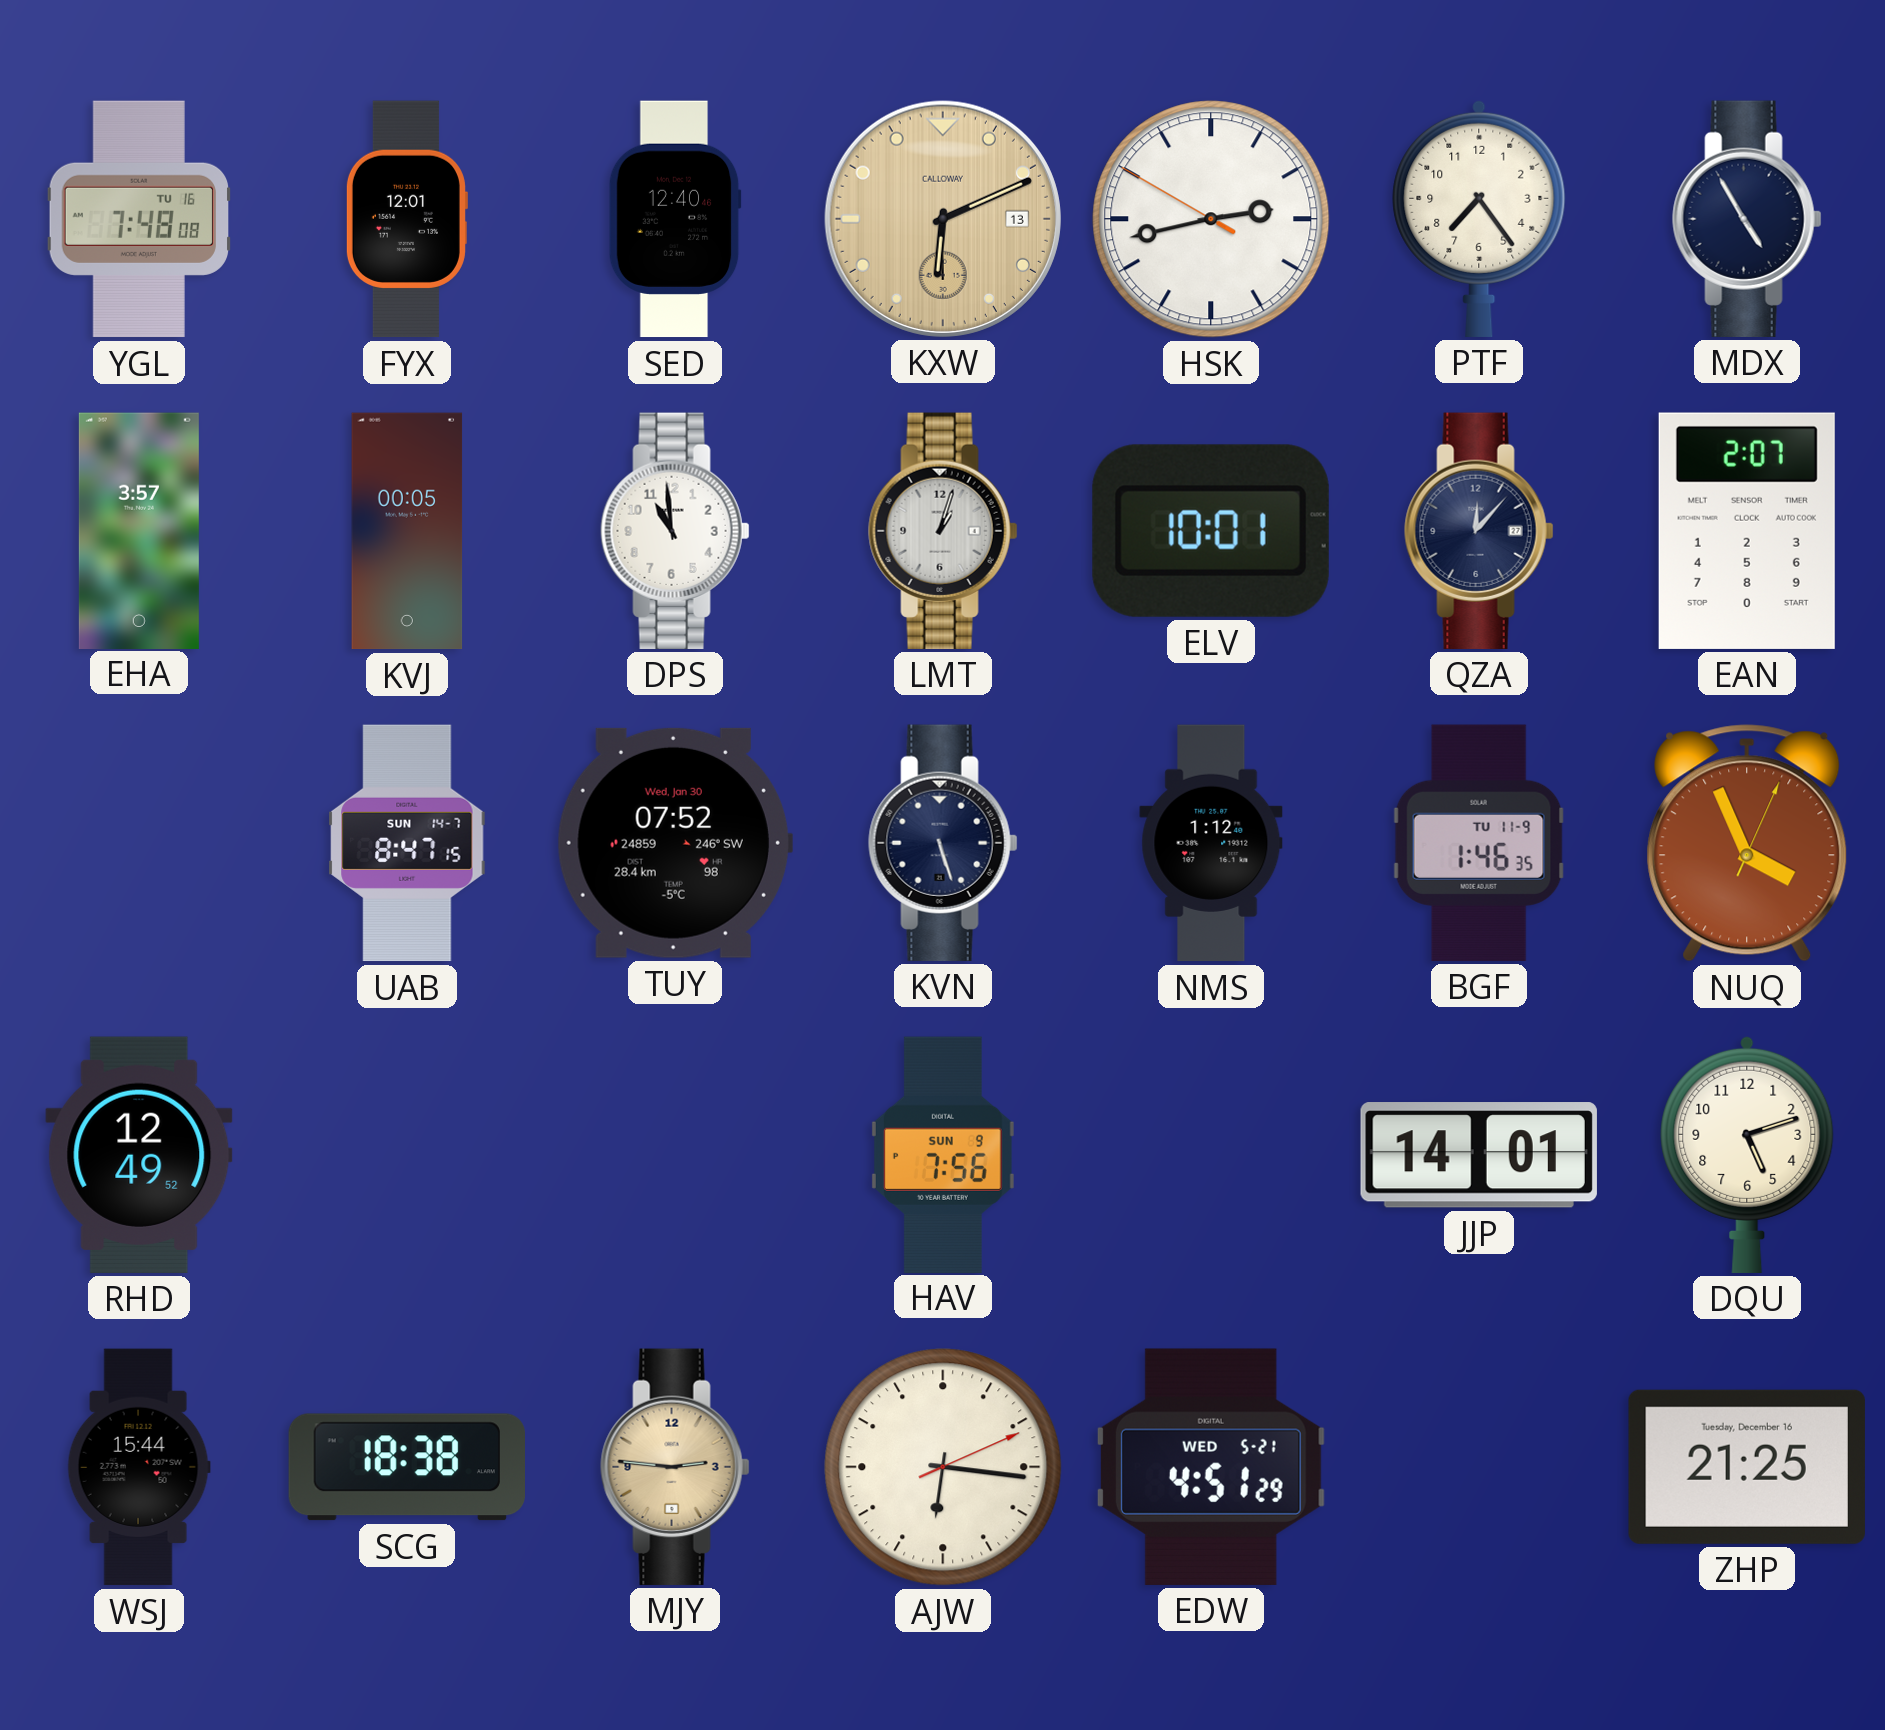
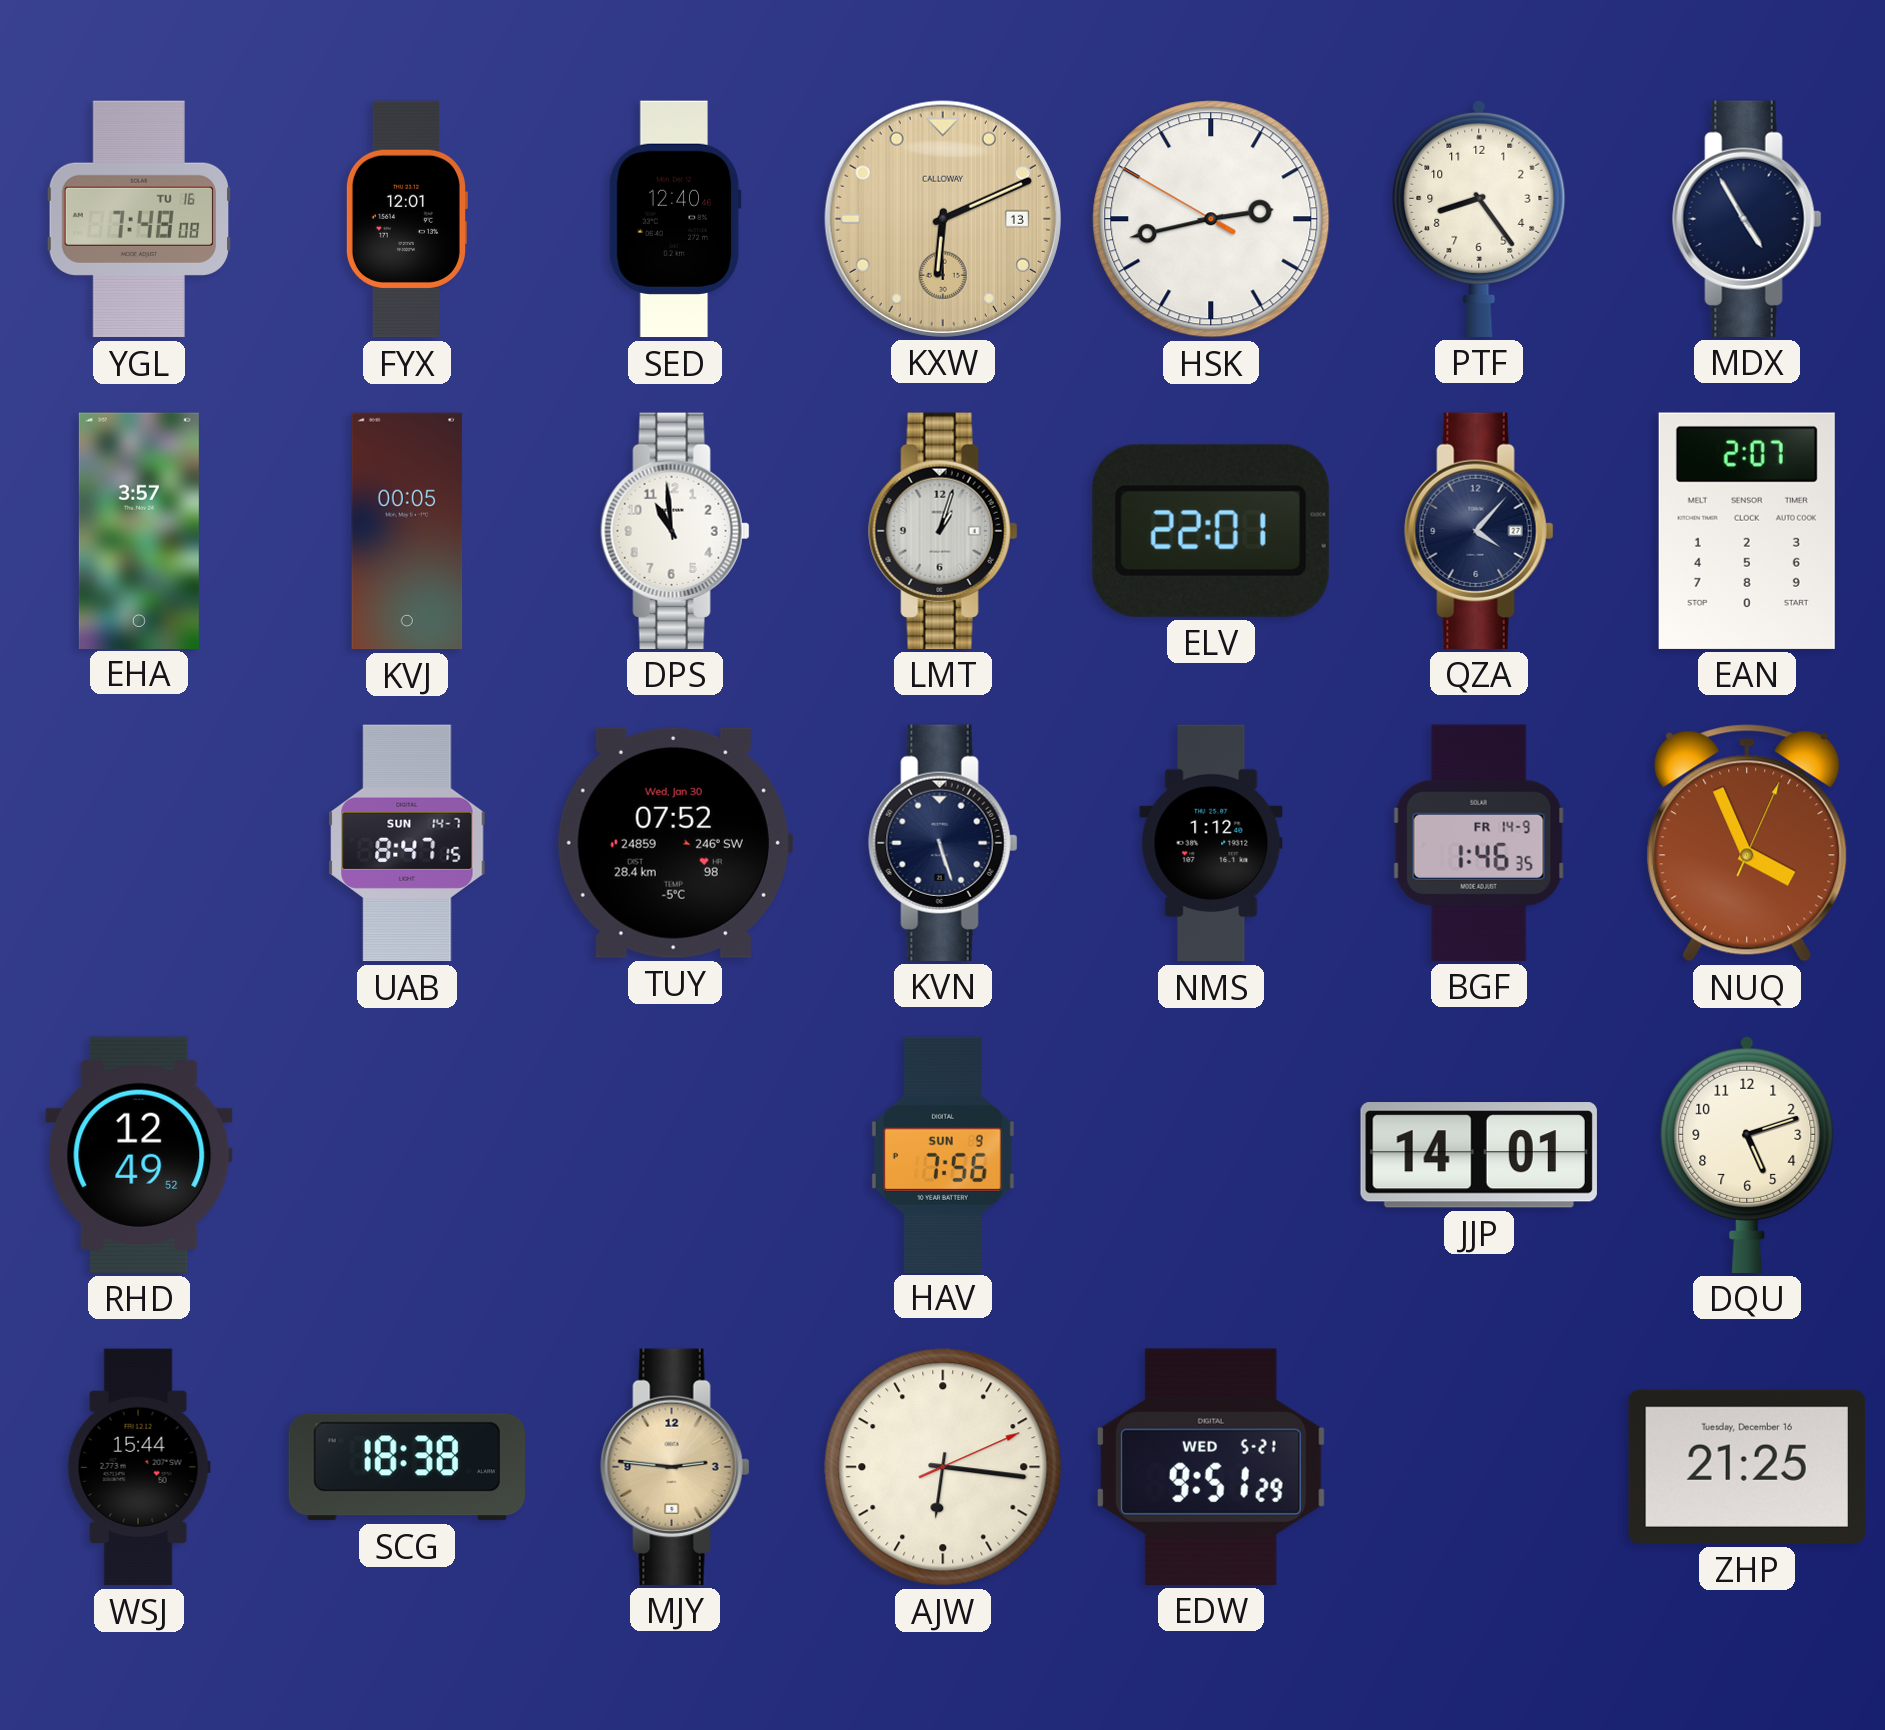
PTF: 7:24 -> 8:24
ELV: 10:01 -> 22:01
QZA: 12:07 -> 4:07
BGF date: TU 11-9 -> FR 14-9
EDW: 4:51 -> 9:51
